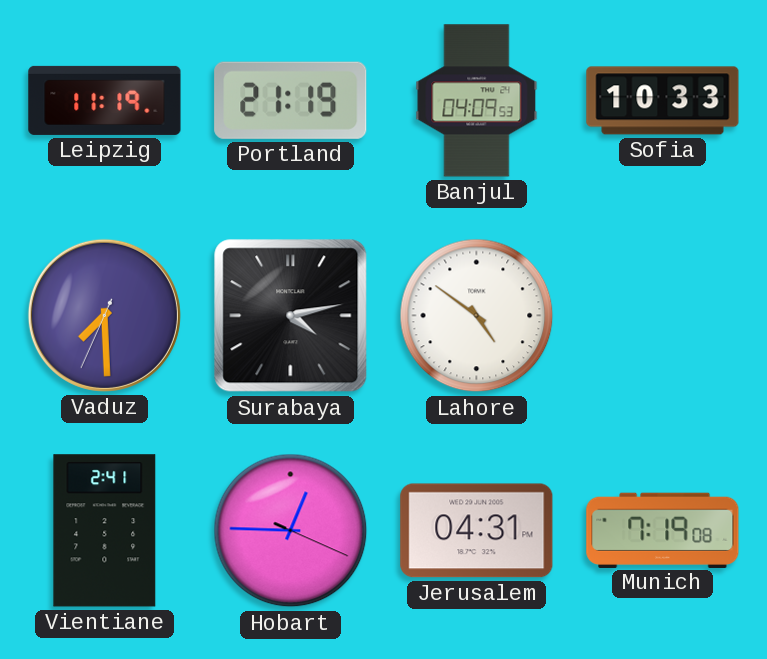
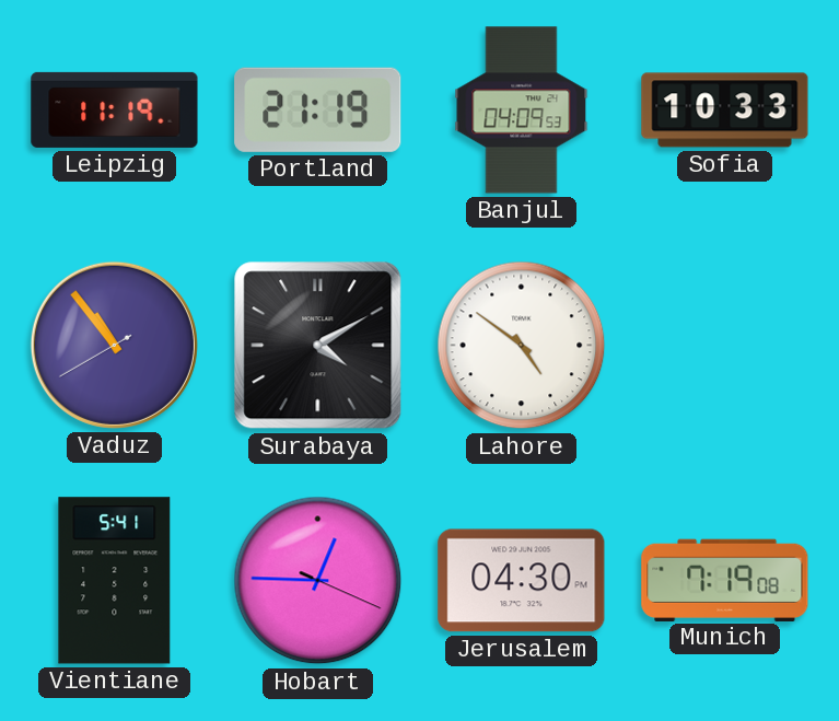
Vaduz: 7:29 -> 10:53
Surabaya: 4:13 -> 4:10
Vientiane: 2:41 -> 5:41
Jerusalem: 04:31 -> 04:30
